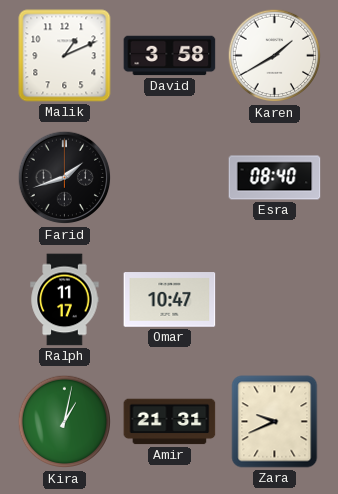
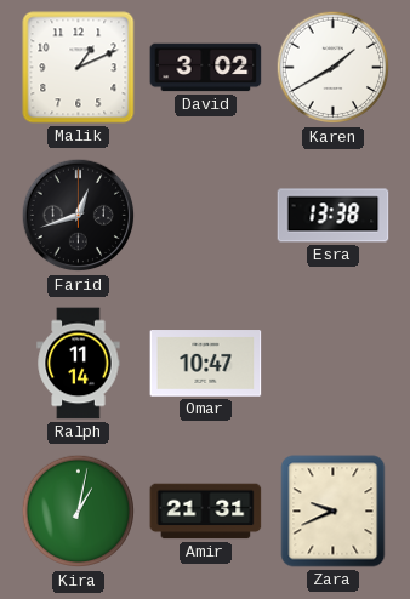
David: 3:58 -> 3:02
Farid: 1:42 -> 12:42
Esra: 08:40 -> 13:38
Ralph: 11:17 -> 11:14
